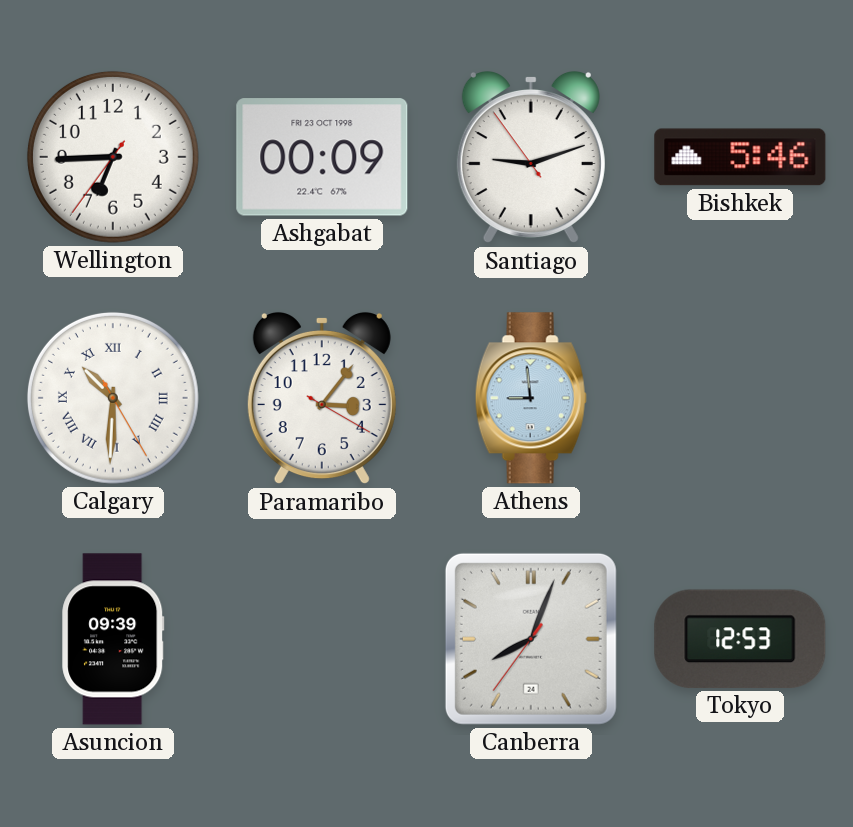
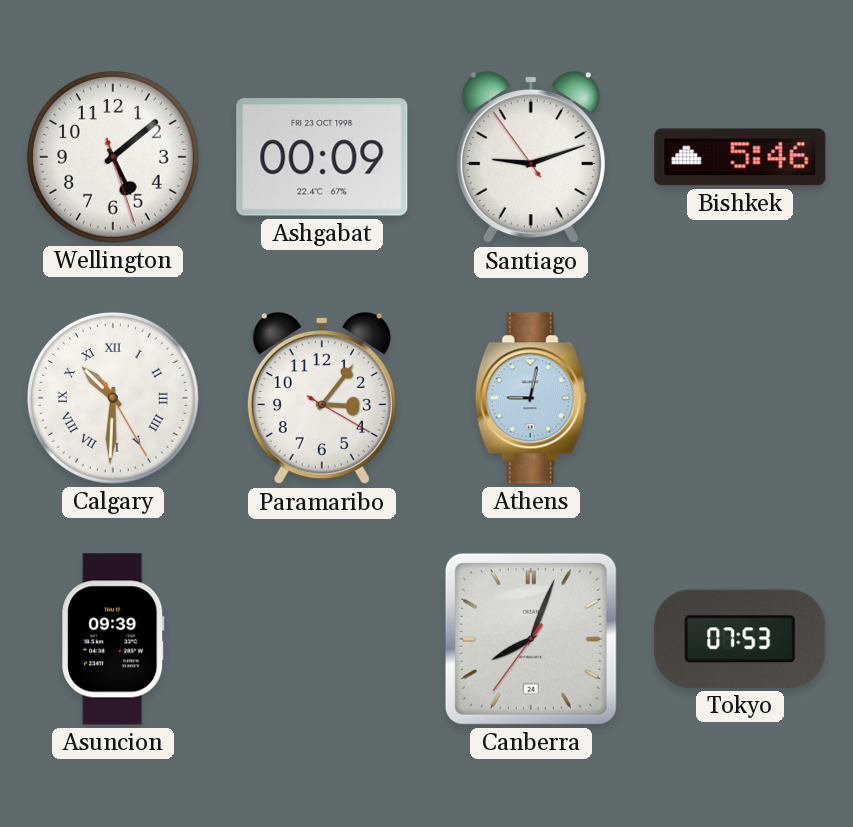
Wellington: 6:44 -> 5:08
Athens: 8:59 -> 9:02
Tokyo: 12:53 -> 07:53
